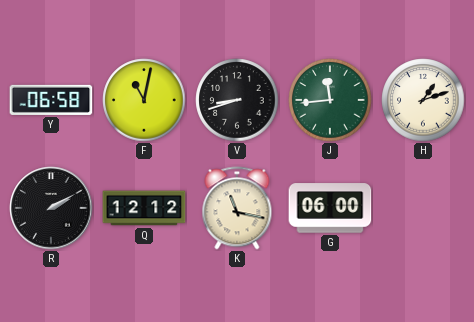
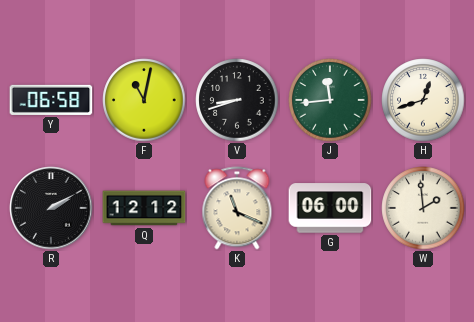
H: 1:12 -> 12:42
K: 11:17 -> 11:19
W: none -> 1:59
